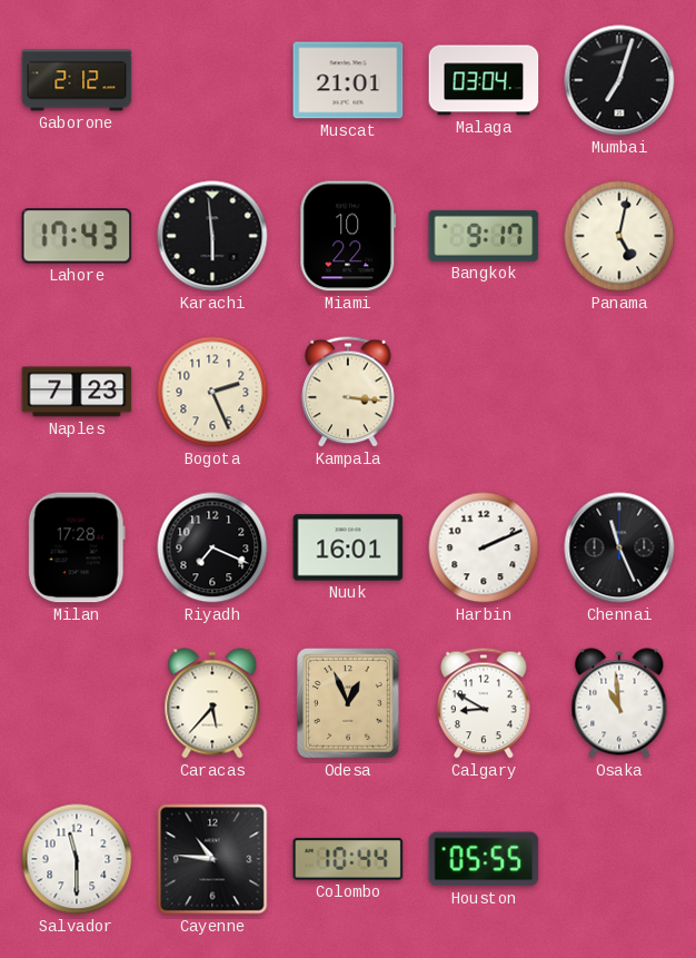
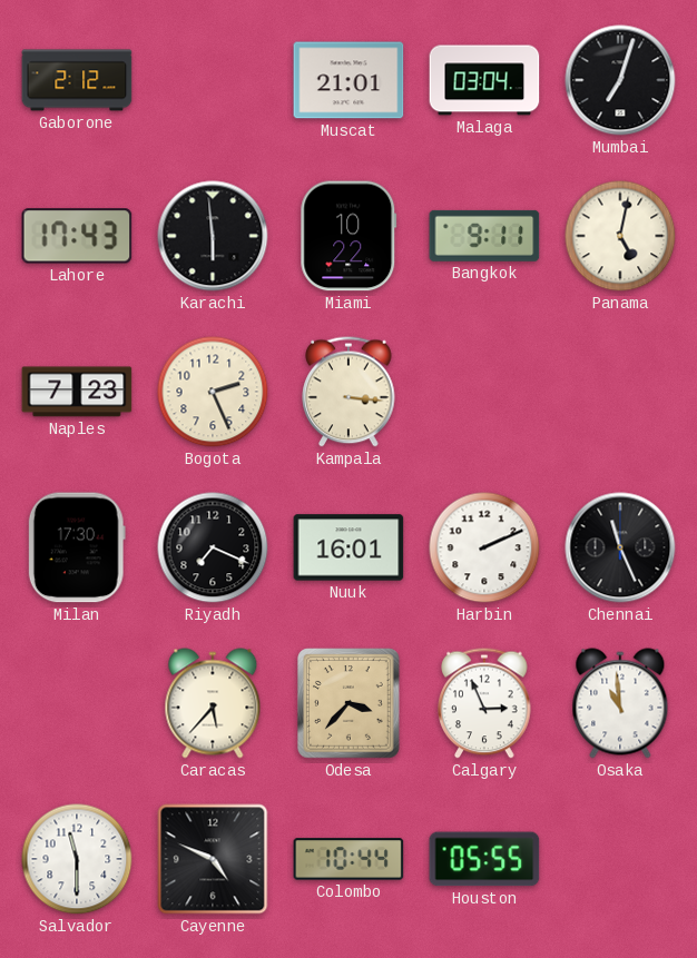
Bangkok: 9:17 -> 9:11
Milan: 17:28 -> 17:30
Odesa: 12:56 -> 3:37
Calgary: 8:50 -> 2:56
Cayenne: 10:46 -> 4:49
